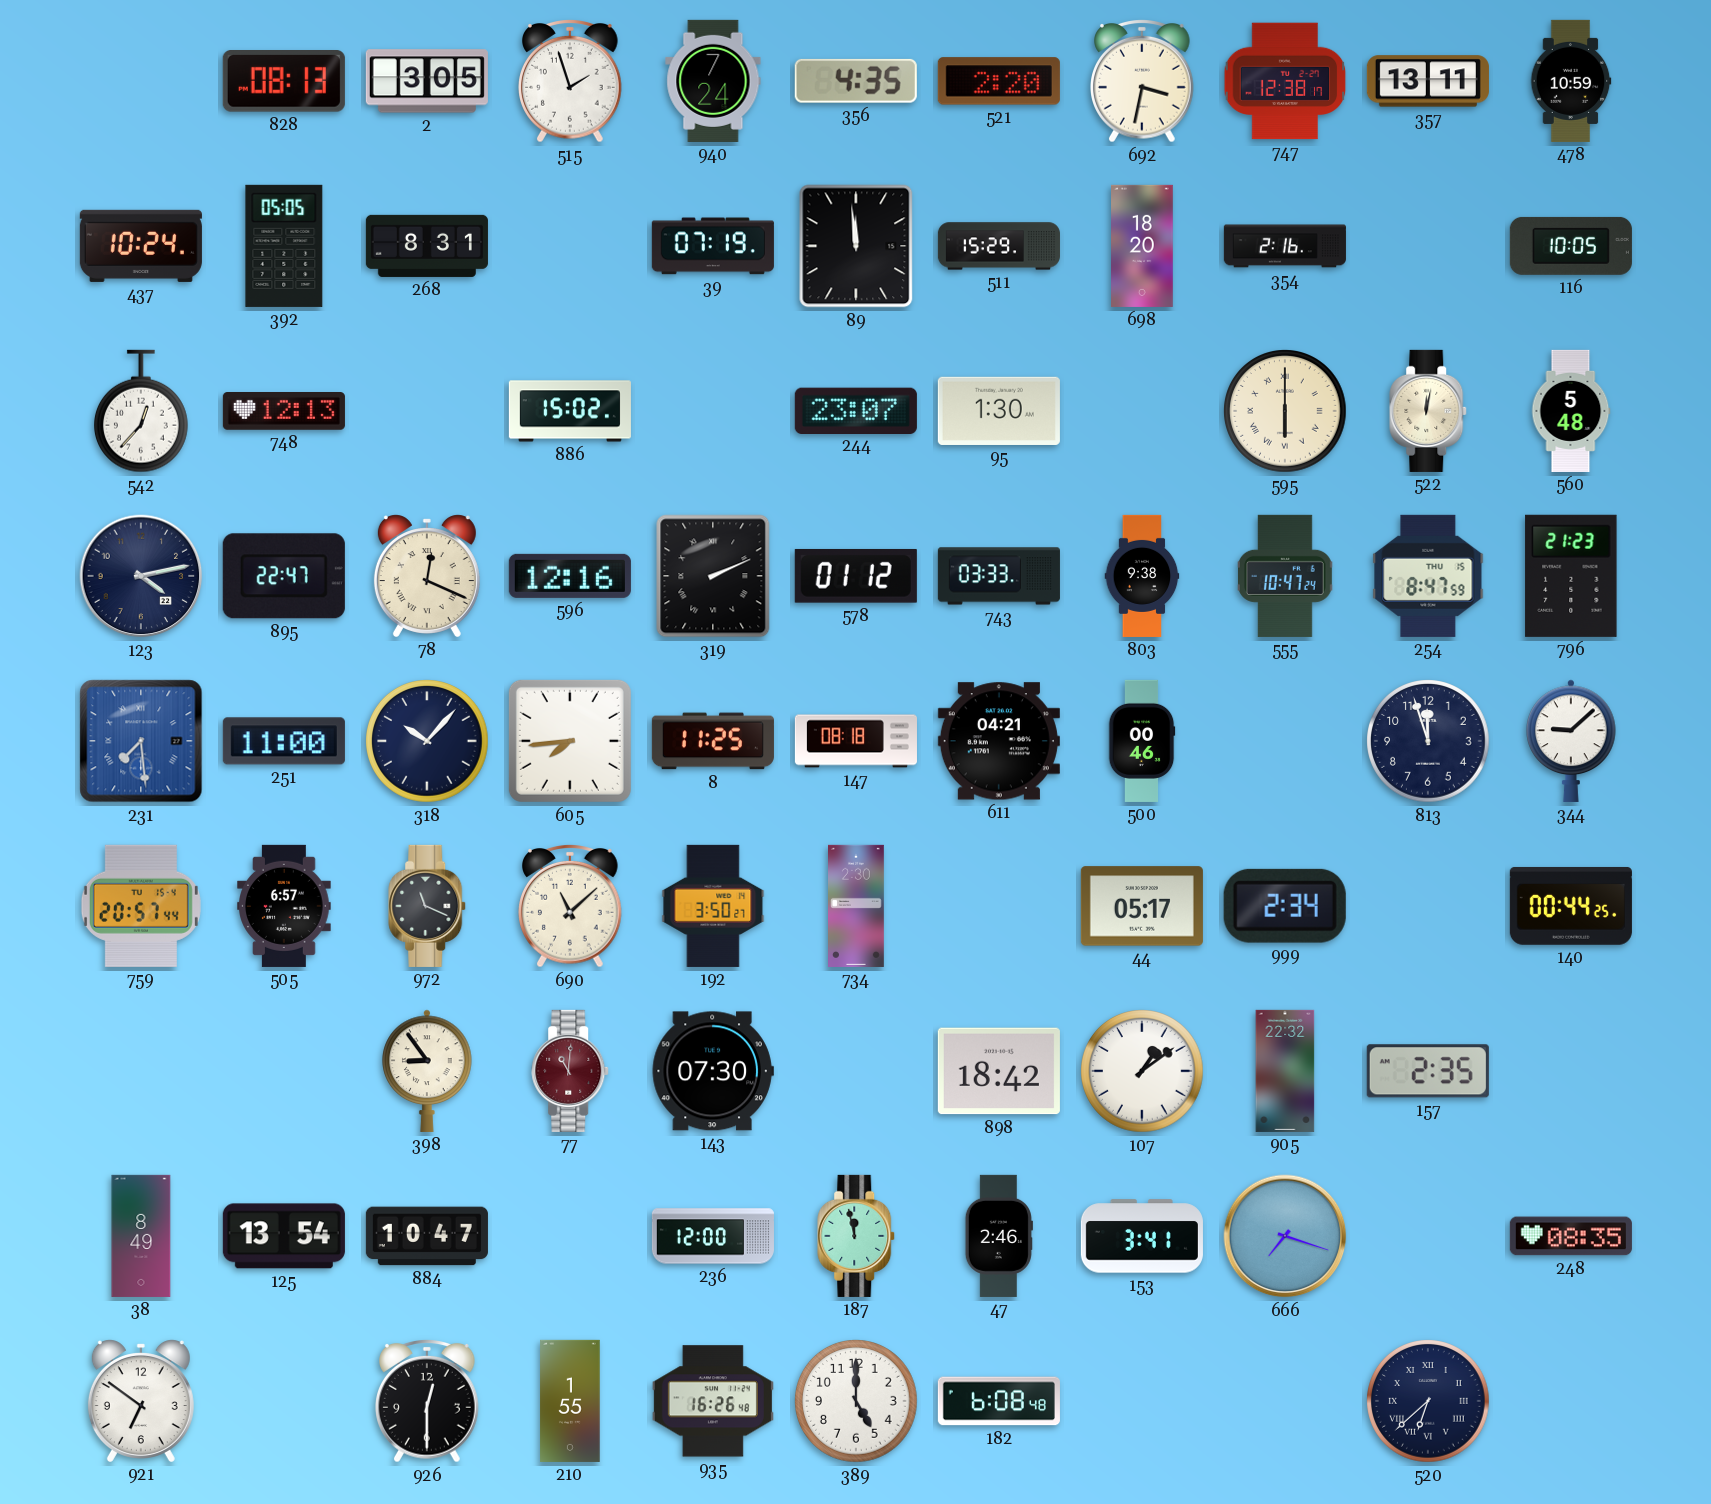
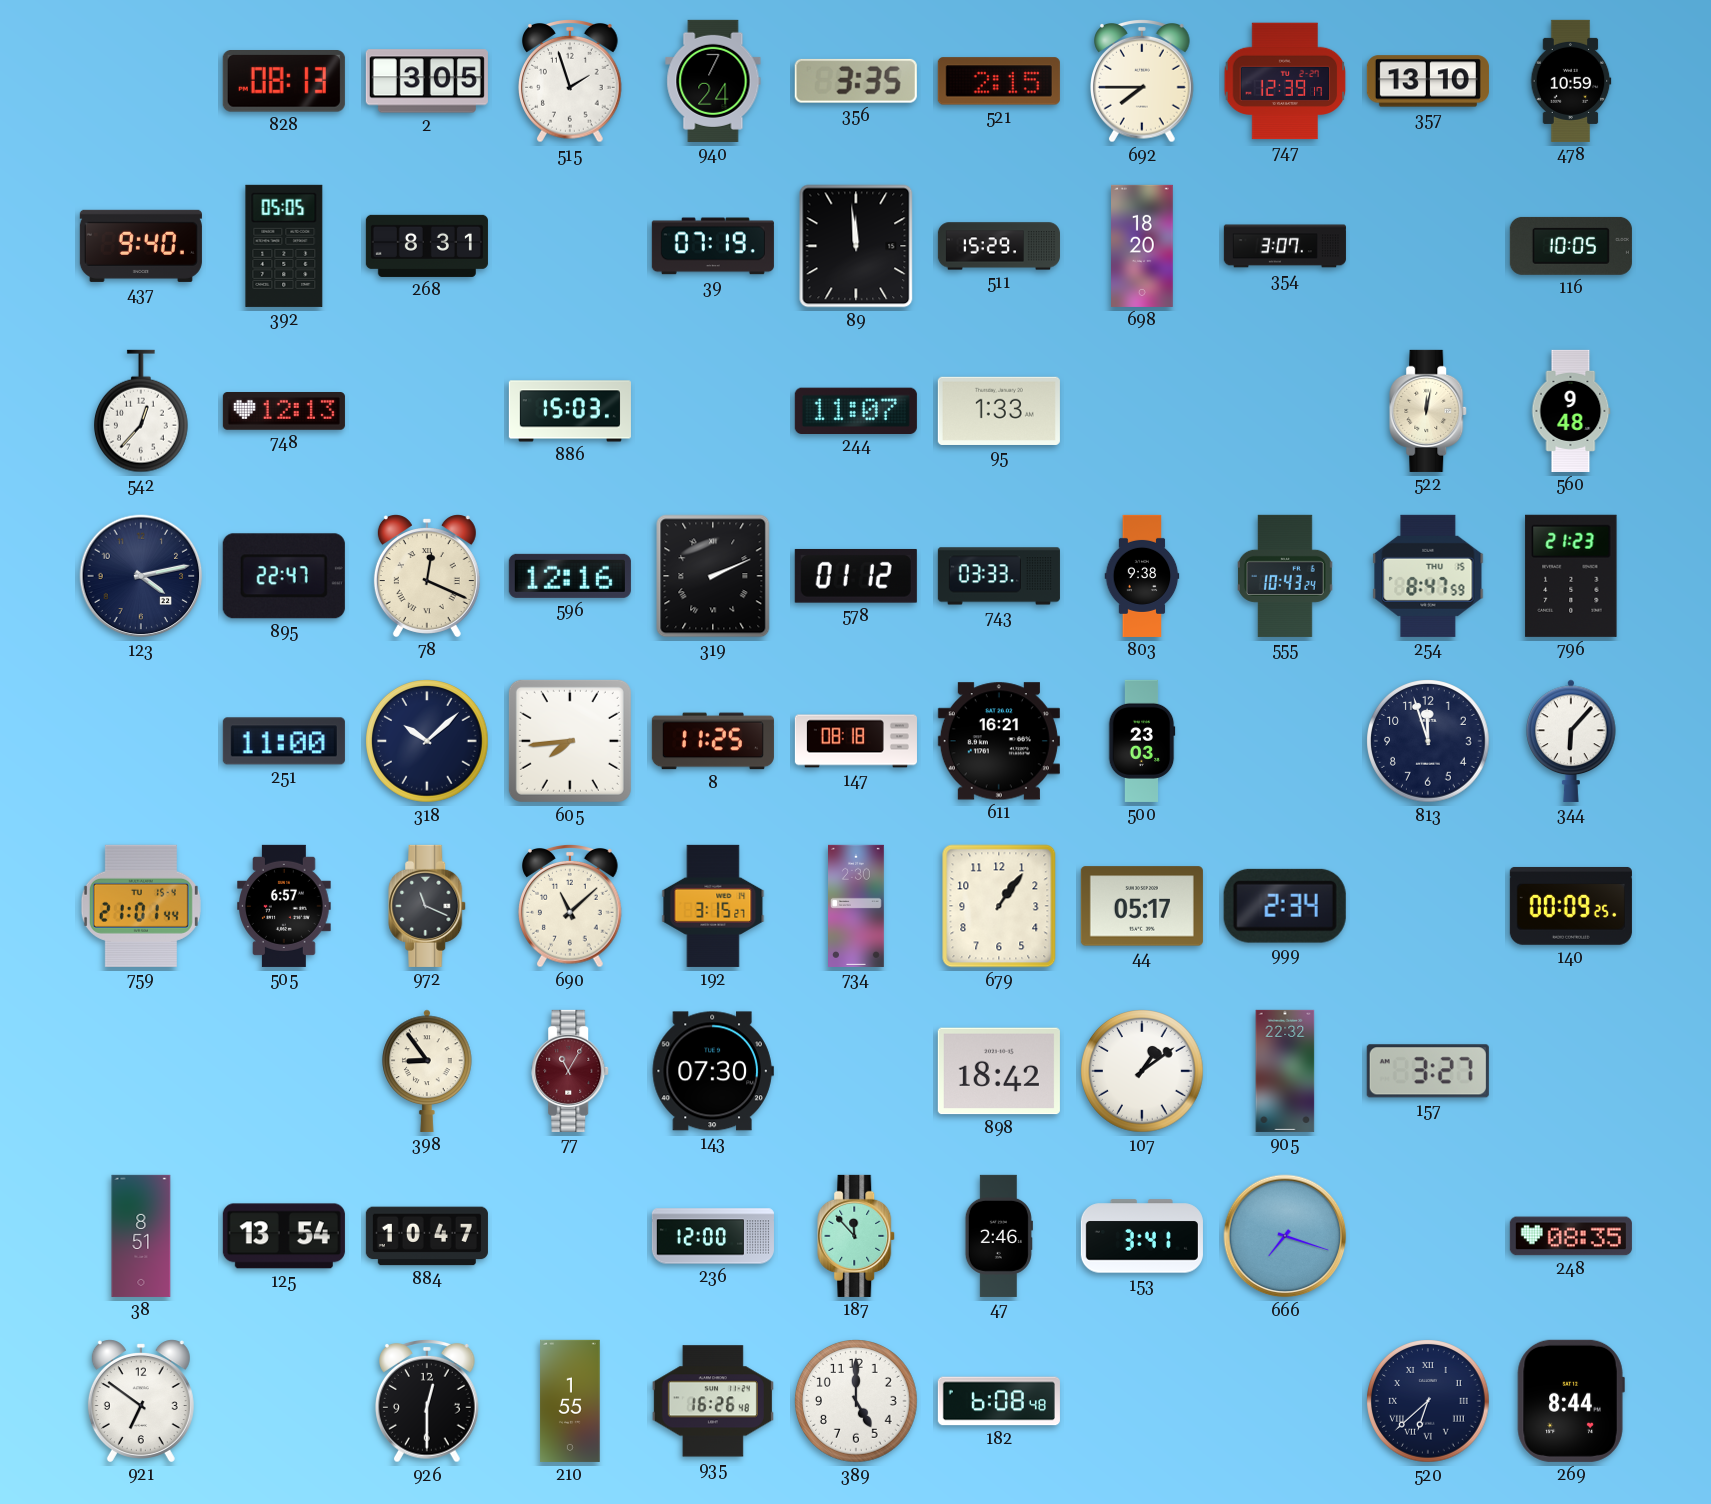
356: 4:35 -> 3:35
521: 2:20 -> 2:15
692: 3:32 -> 7:45
747: 12:38 -> 12:39
357: 13:11 -> 13:10
437: 10:24 -> 9:40
354: 2:16 -> 3:07
886: 15:02 -> 15:03
244: 23:07 -> 11:07
95: 1:30 -> 1:33
595: 6:00 -> none
560: 5:48 -> 9:48
555: 10:47 -> 10:43
231: 7:29 -> none
318: 10:07 -> 10:08
611: 04:21 -> 16:21
500: 00:46 -> 23:03
344: 9:08 -> 6:07
759: 20:57 -> 21:01
192: 3:50 -> 3:15
679: none -> 1:06
140: 00:44 -> 00:09
77: 11:01 -> 11:05
157: 2:35 -> 3:27
38: 8:49 -> 8:51
187: 11:58 -> 11:53
269: none -> 8:44
